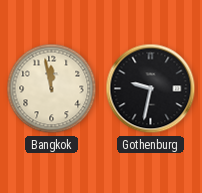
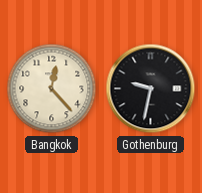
Bangkok: 11:58 -> 12:23
